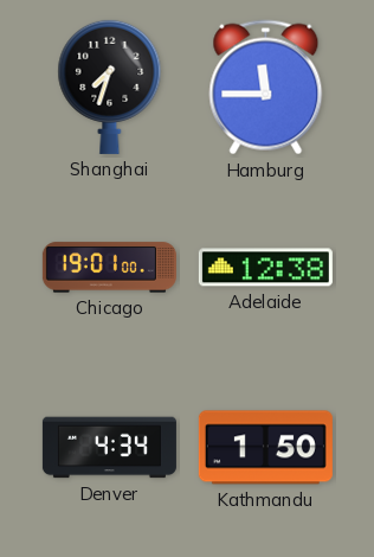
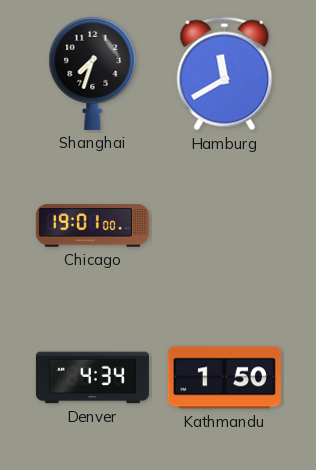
Hamburg: 11:45 -> 11:40
Adelaide: 12:38 -> none
